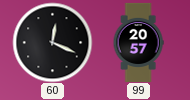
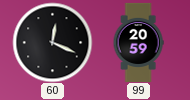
99: 20:57 -> 20:59
